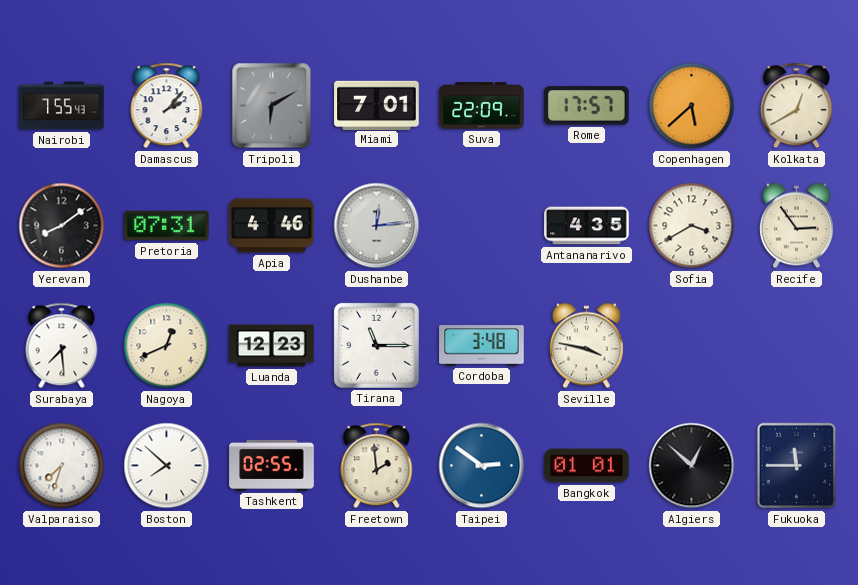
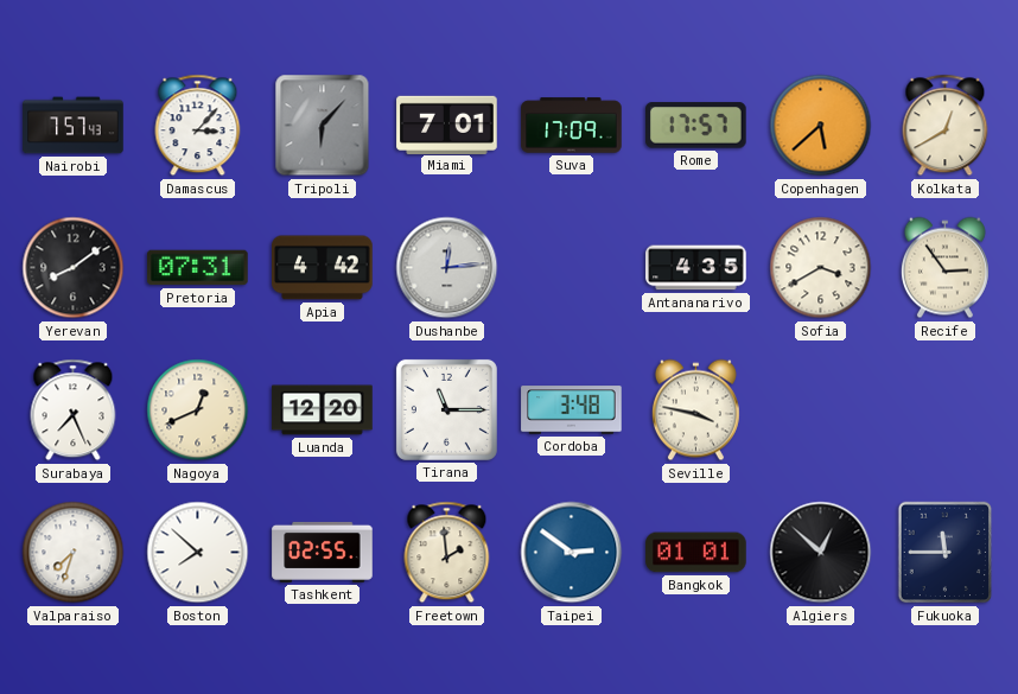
Nairobi: 7:55 -> 7:57
Damascus: 2:07 -> 3:07
Tripoli: 6:10 -> 6:07
Suva: 22:09 -> 17:09
Apia: 4:46 -> 4:42
Surabaya: 7:29 -> 7:26
Luanda: 12:23 -> 12:20
